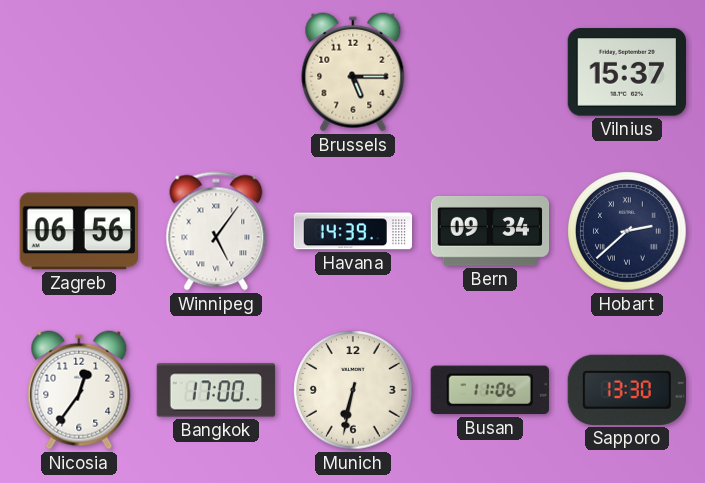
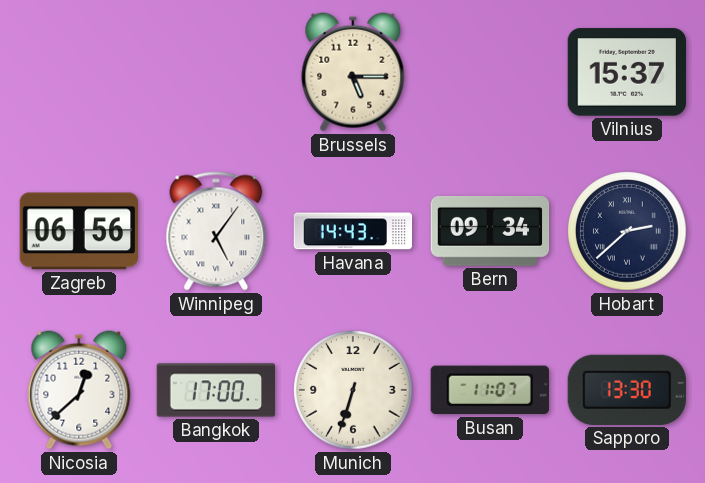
Havana: 14:39 -> 14:43
Nicosia: 12:36 -> 12:38
Munich: 6:32 -> 6:33
Busan: 11:06 -> 11:07
